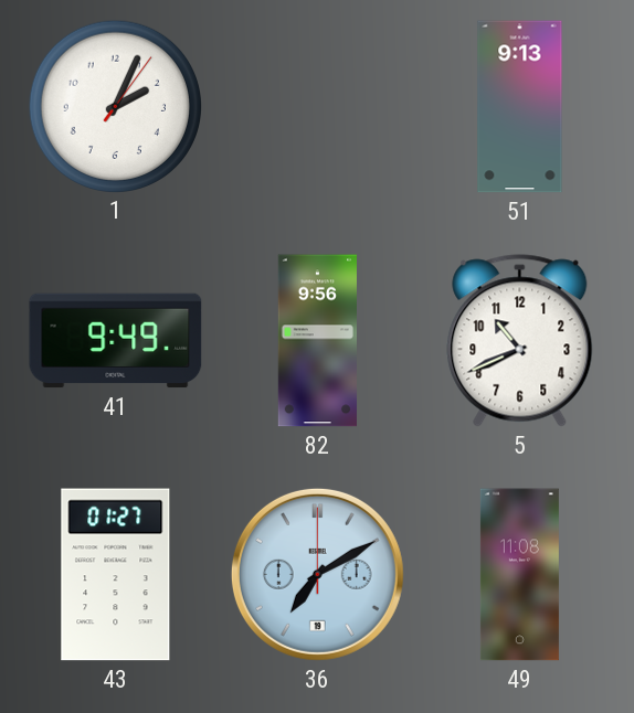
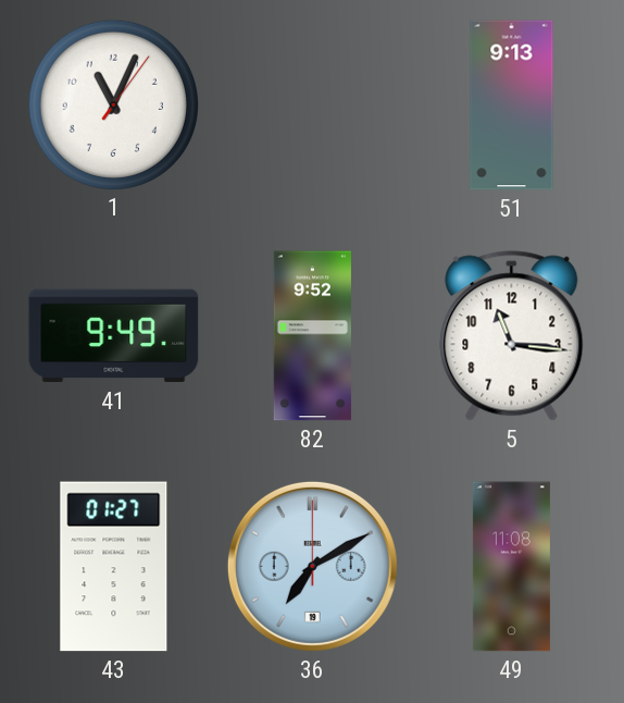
1: 2:04 -> 11:04
82: 9:56 -> 9:52
5: 10:41 -> 11:16
